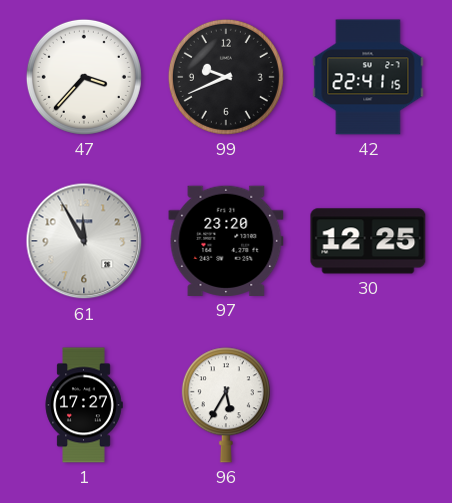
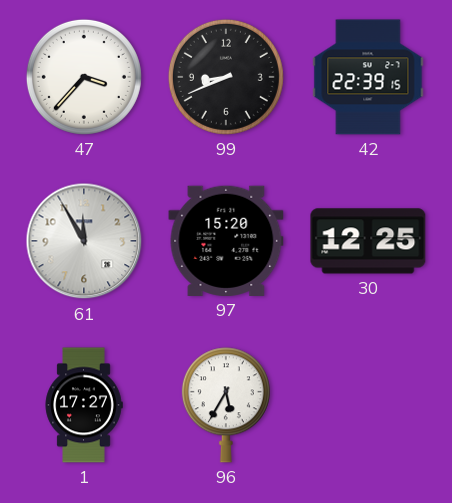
99: 9:41 -> 8:41
42: 22:41 -> 22:39
97: 23:20 -> 15:20
